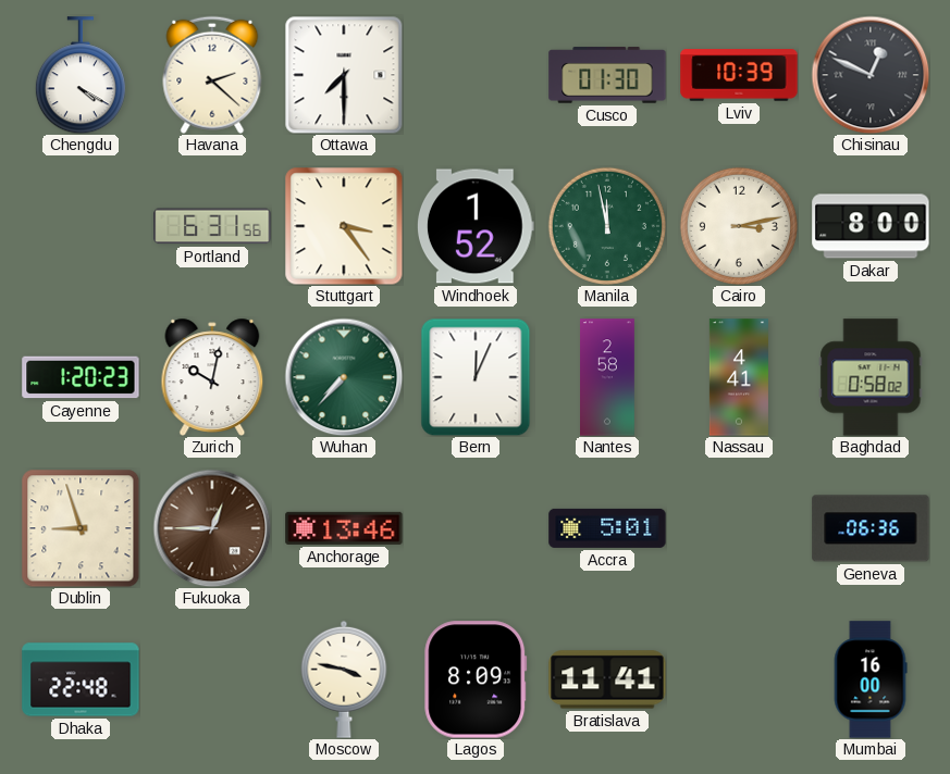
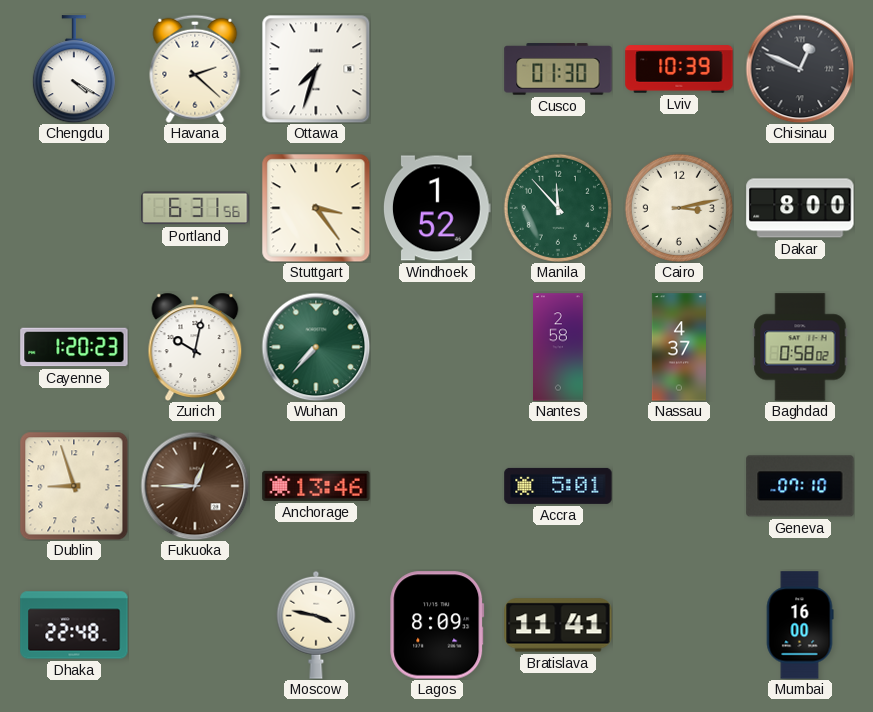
Ottawa: 7:30 -> 7:33
Manila: 11:58 -> 11:53
Bern: 12:04 -> none
Nassau: 4:41 -> 4:37
Geneva: 06:36 -> 07:10
